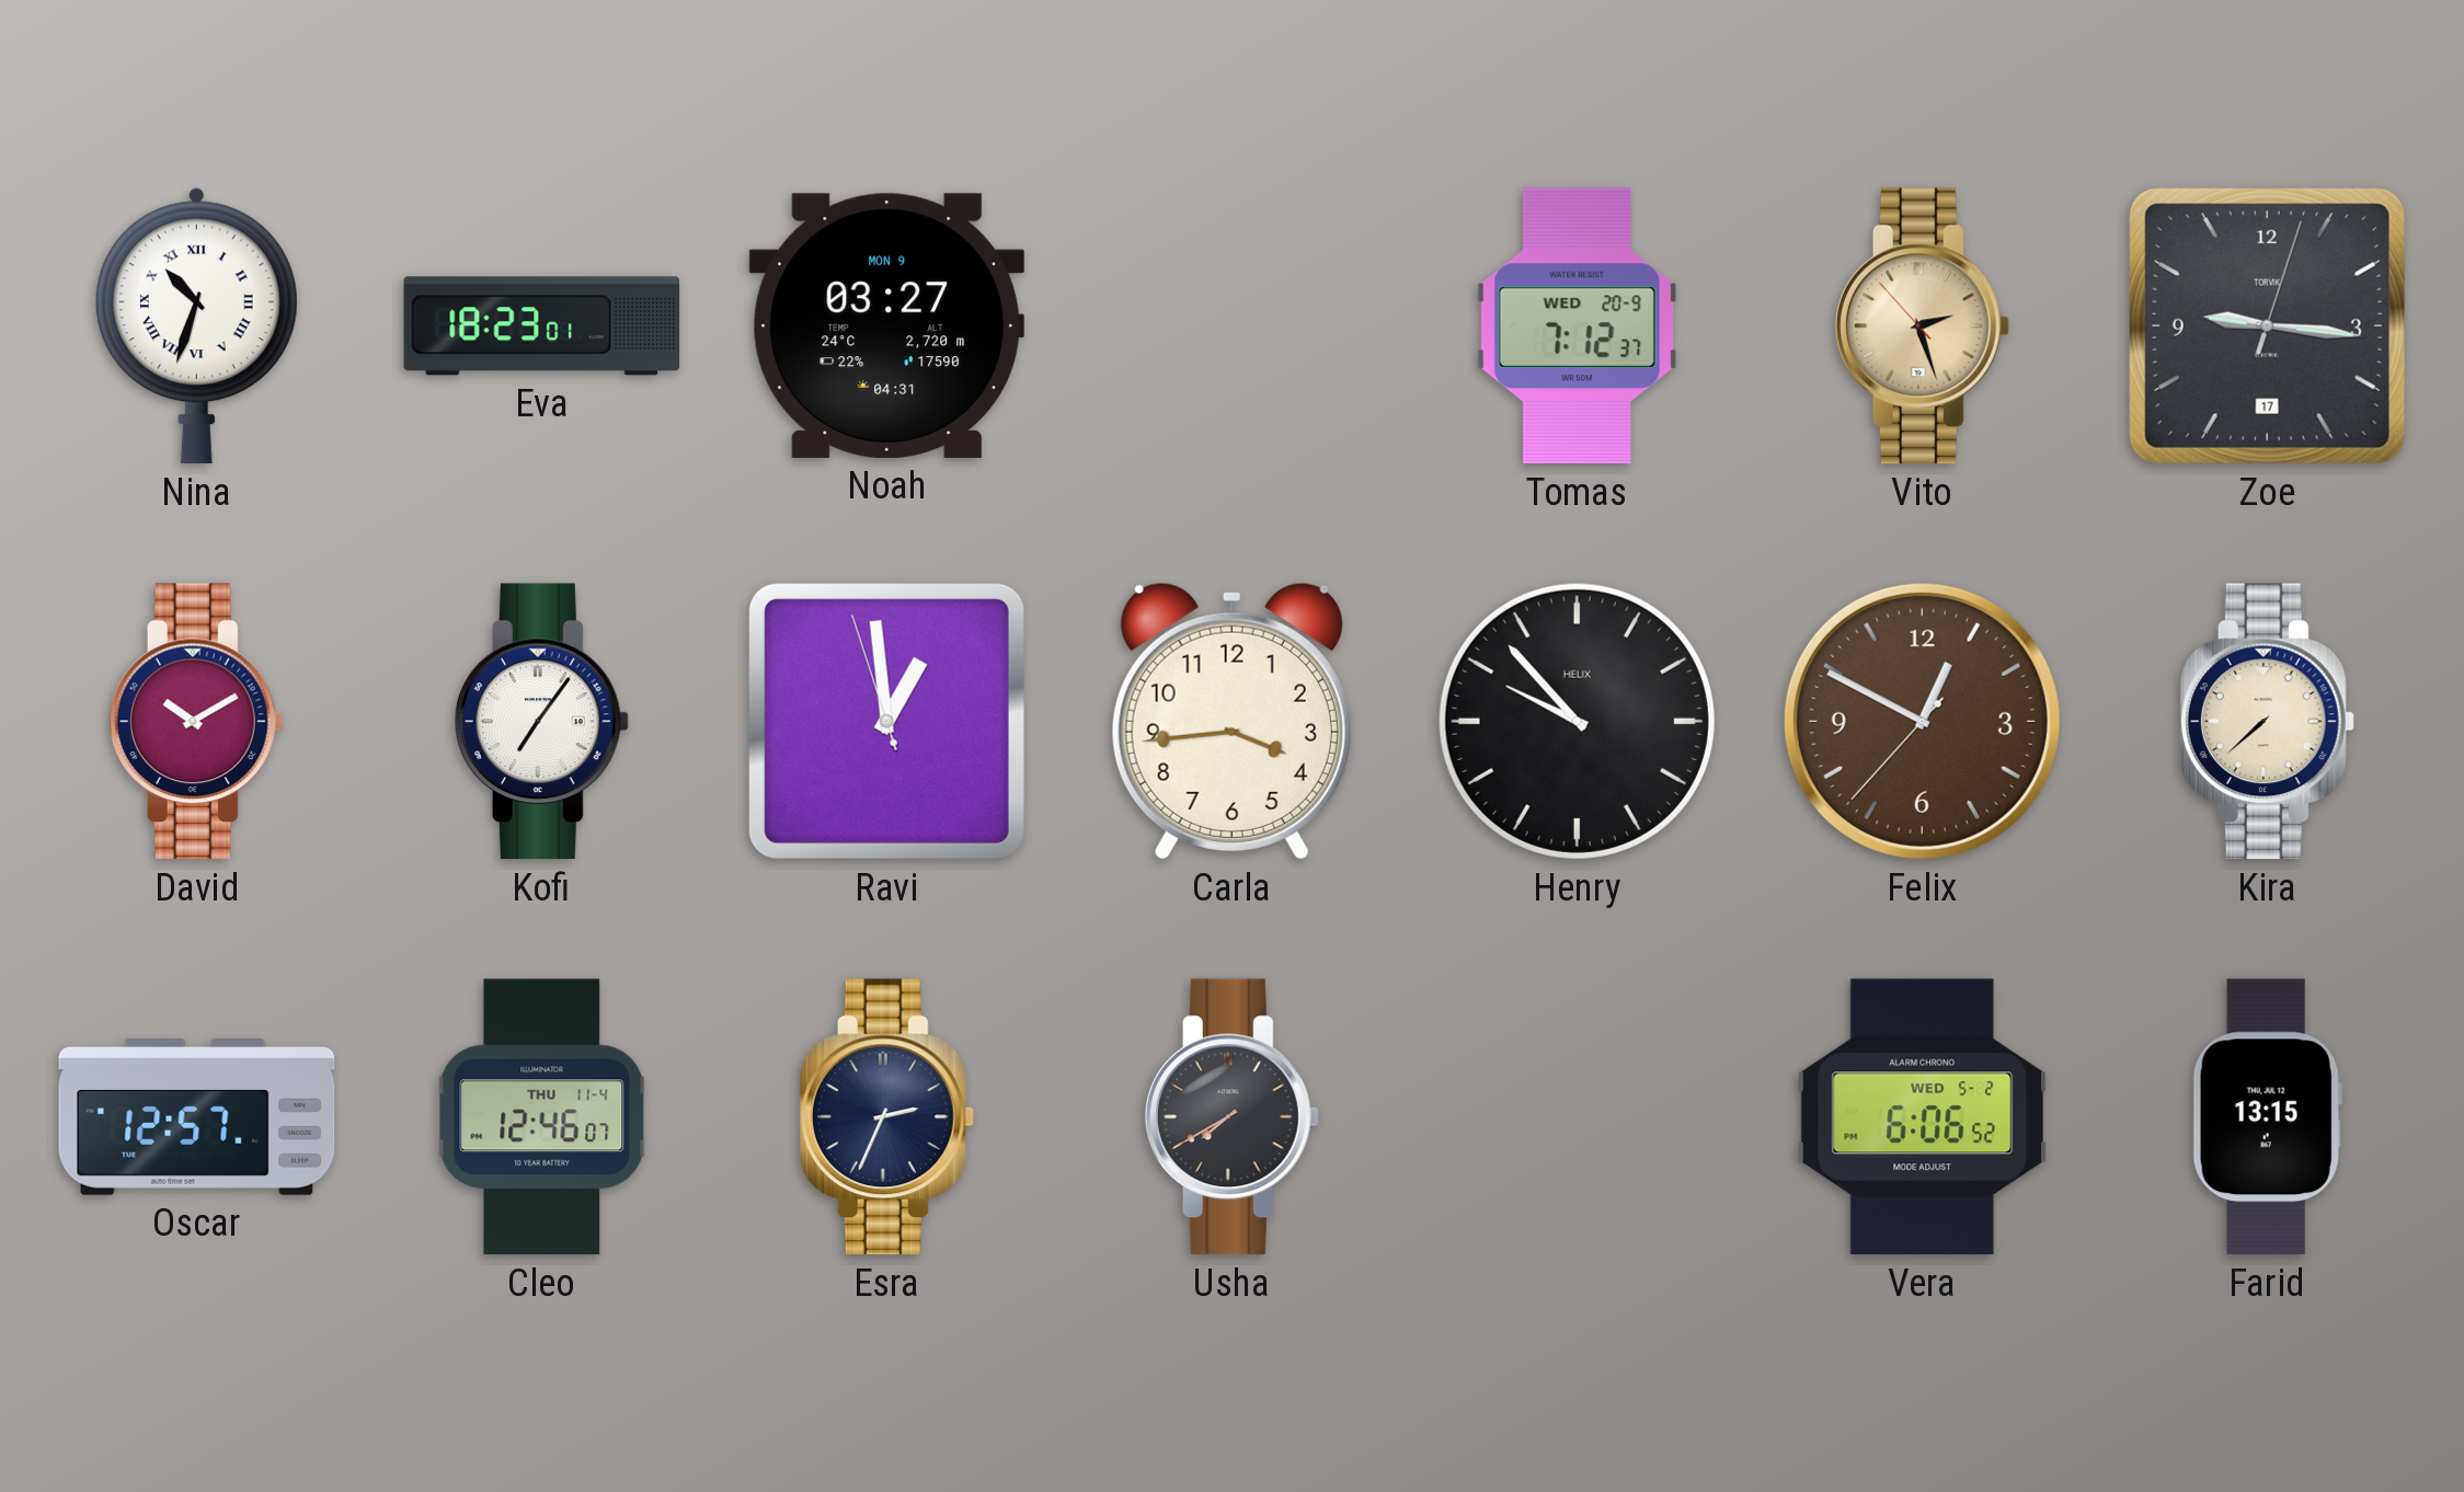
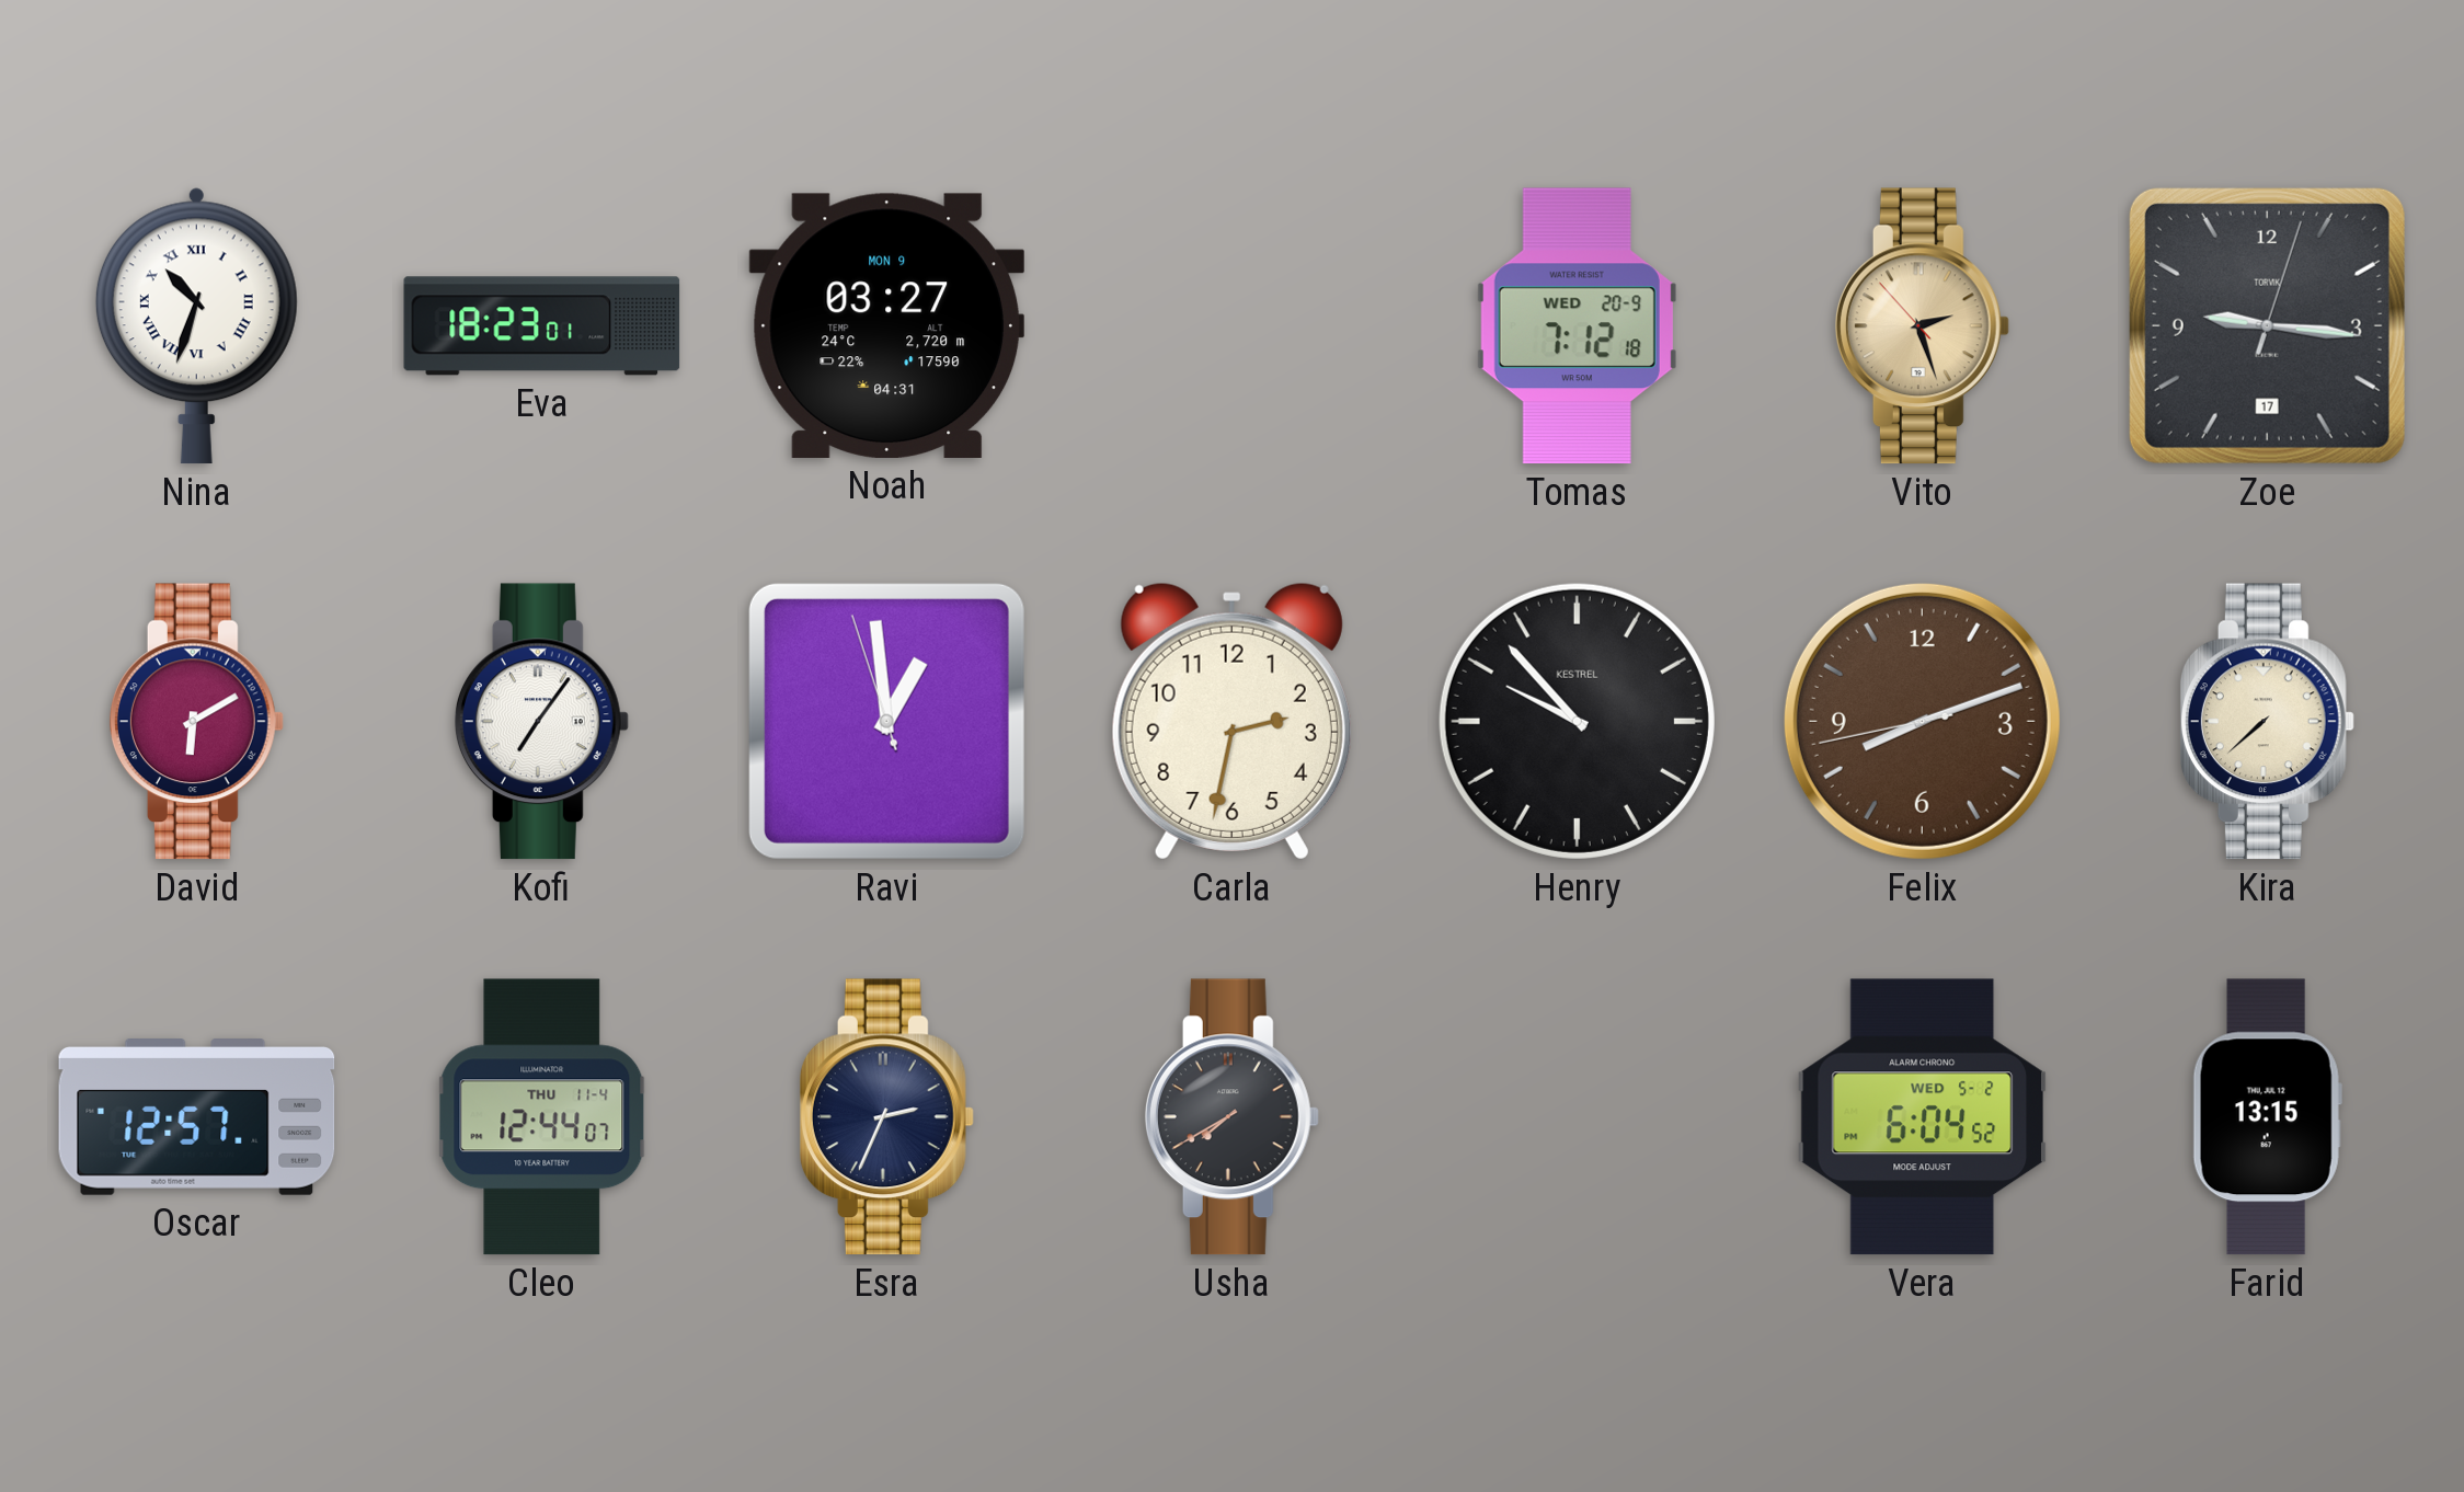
Tomas: 7:12:37 -> 7:12:18
David: 10:10 -> 6:10
Carla: 3:44 -> 2:32
Henry brand: HELIX -> KESTREL
Felix: 12:49 -> 8:11
Cleo: 12:46 -> 12:44
Vera: 6:06 -> 6:04
